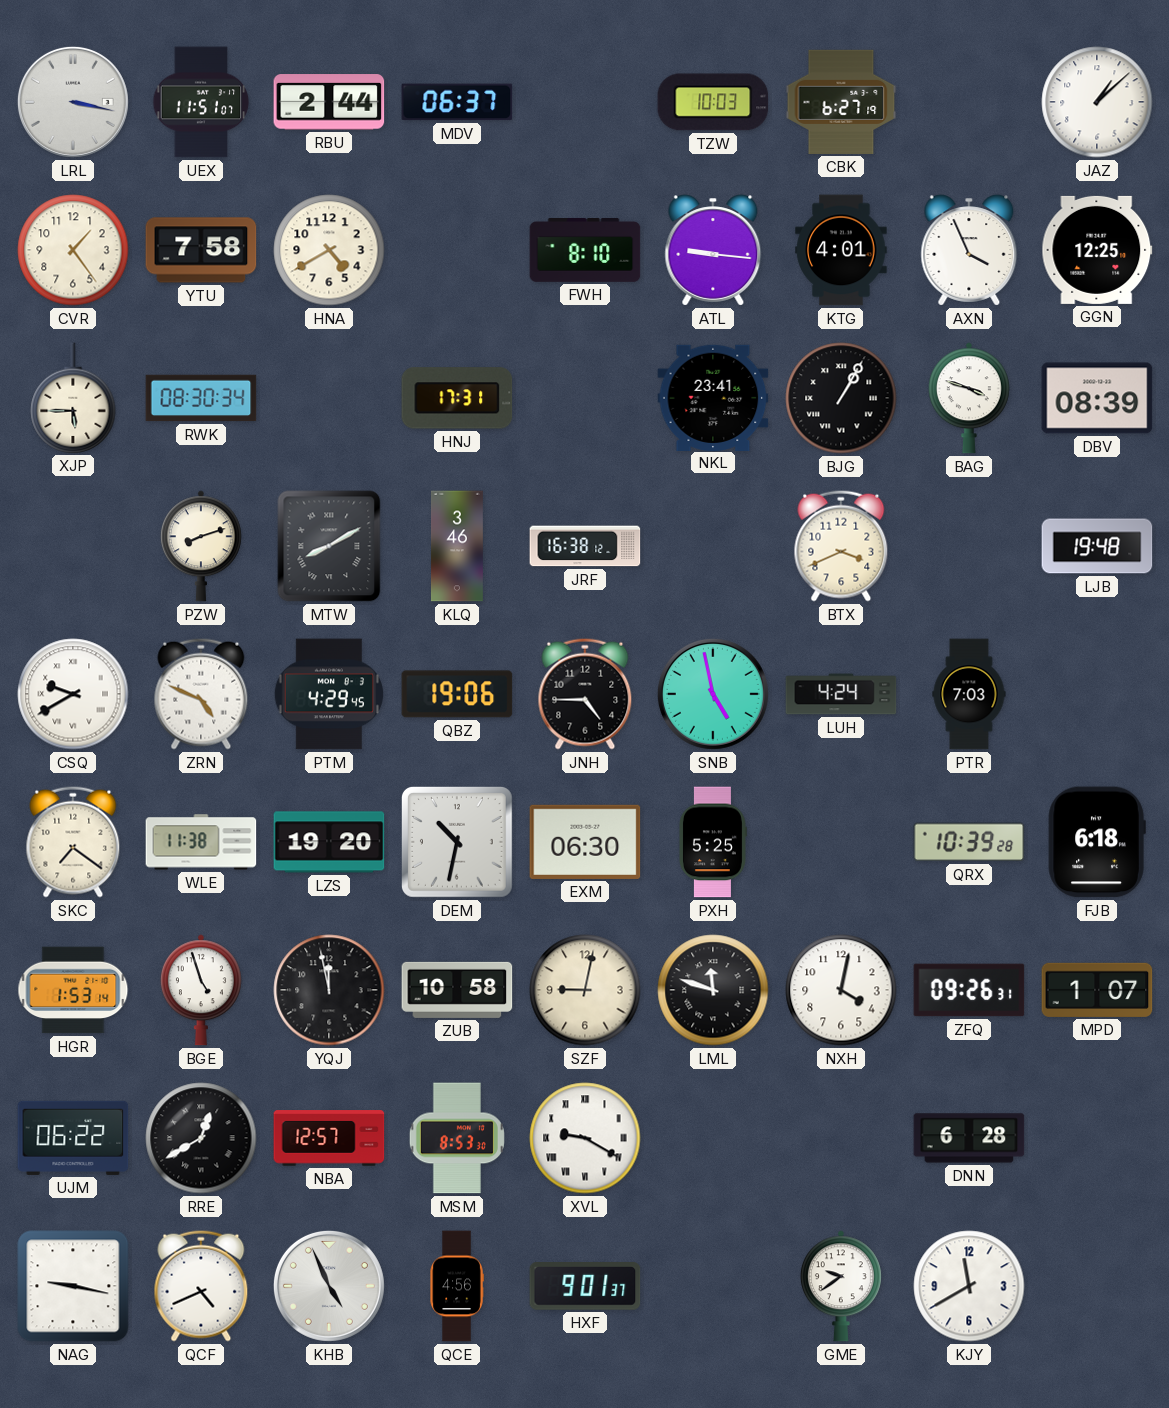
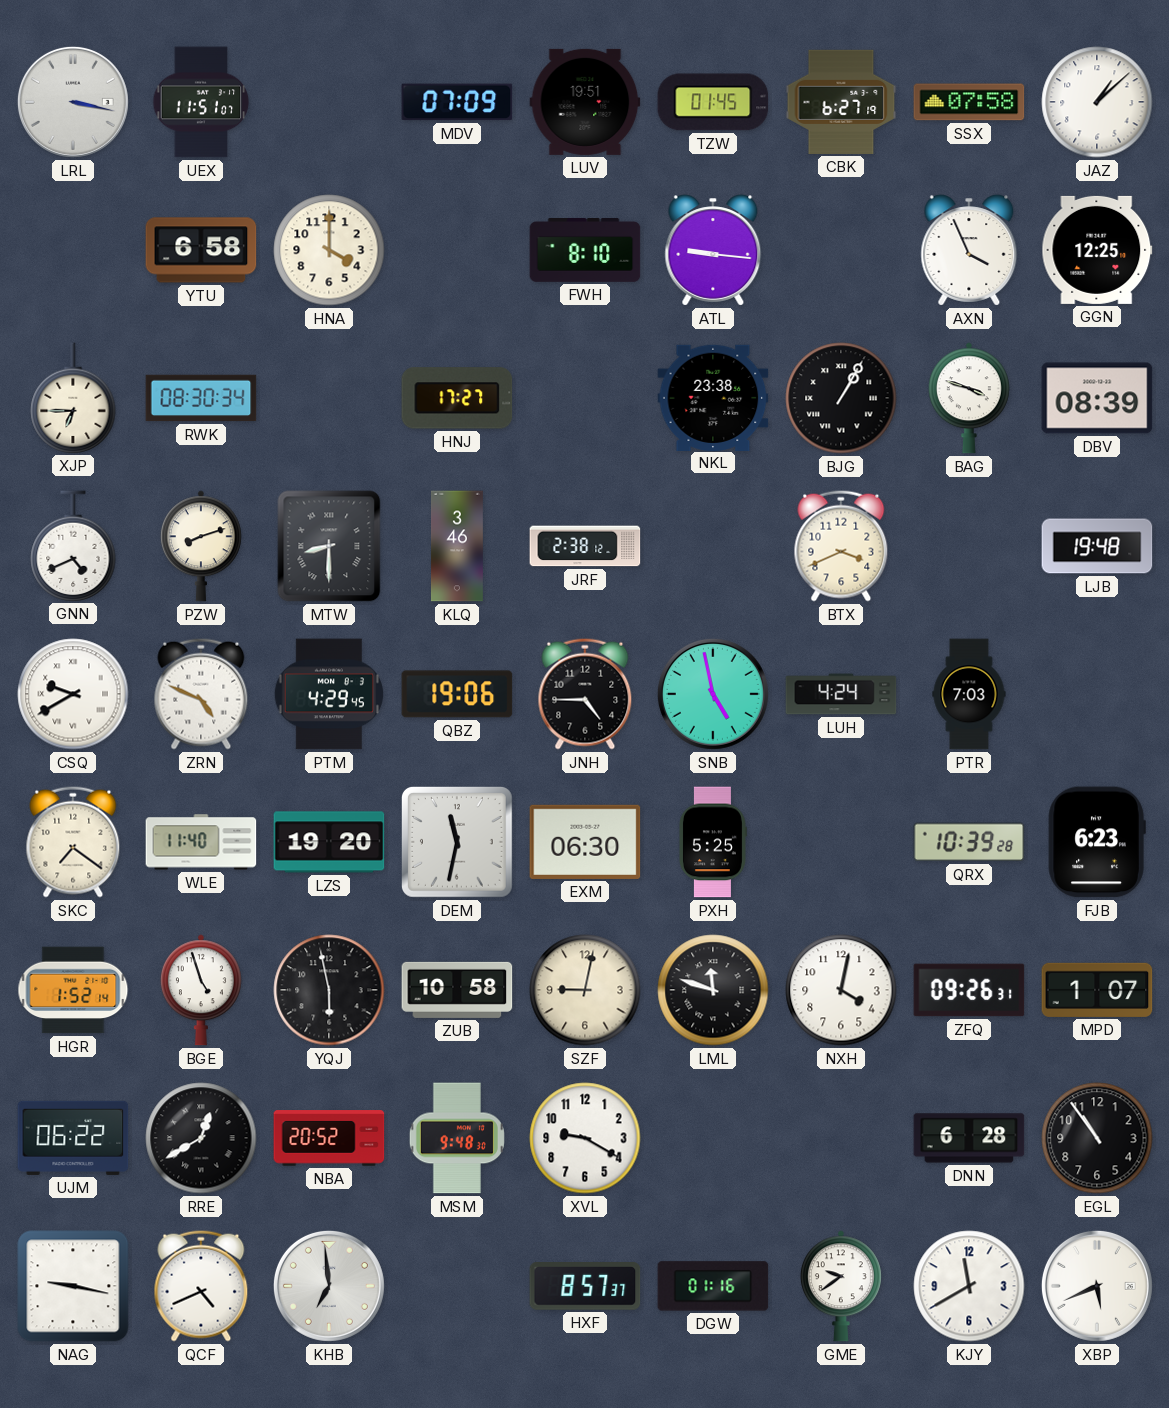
RBU: 2:44 -> none
MDV: 06:37 -> 07:09
LUV: none -> 19:51
TZW: 10:03 -> 01:45
SSX: none -> 07:58
CVR: 1:24 -> none
YTU: 7:58 -> 6:58
HNA: 4:40 -> 4:00
KTG: 4:01 -> none
XJP: 5:45 -> 6:45
HNJ: 17:31 -> 17:27
NKL: 23:41 -> 23:38
GNN: none -> 4:41
MTW: 8:10 -> 8:30
JRF: 16:38 -> 2:38
WLE: 11:38 -> 11:40
DEM: 10:32 -> 11:32
FJB: 6:18 -> 6:23
HGR: 1:53 -> 1:52
YQJ: 11:58 -> 5:58
NBA: 12:57 -> 20:52
MSM: 8:53 -> 9:48
XVL numerals: Roman -> Arabic
EGL: none -> 10:54
KHB: 4:56 -> 6:59
QCE: 4:56 -> none
HXF: 9:01 -> 8:57
DGW: none -> 01:16
XBP: none -> 5:41
